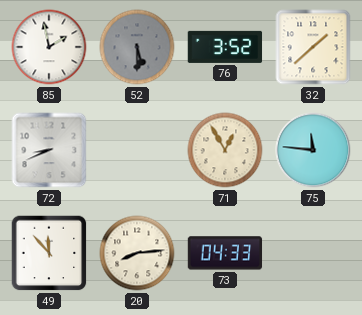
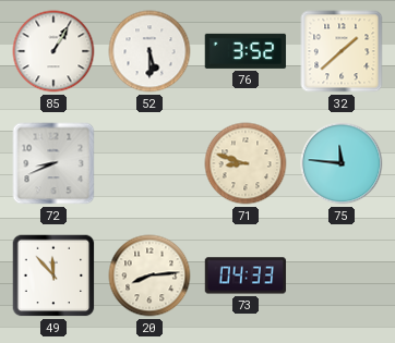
85: 1:58 -> 1:05
52 dial: grey -> white
71: 12:55 -> 8:48
